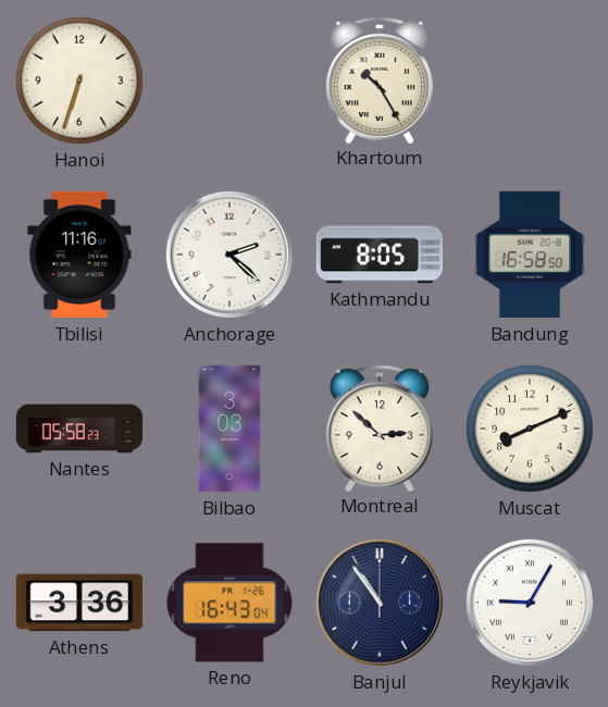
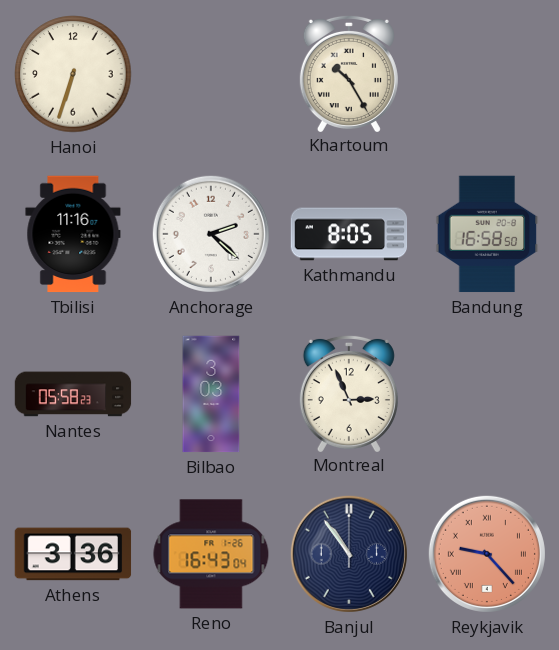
Montreal: 2:52 -> 2:56
Muscat: 8:11 -> none
Reykjavik: 9:05 -> 9:23
Reykjavik dial: white -> salmon
